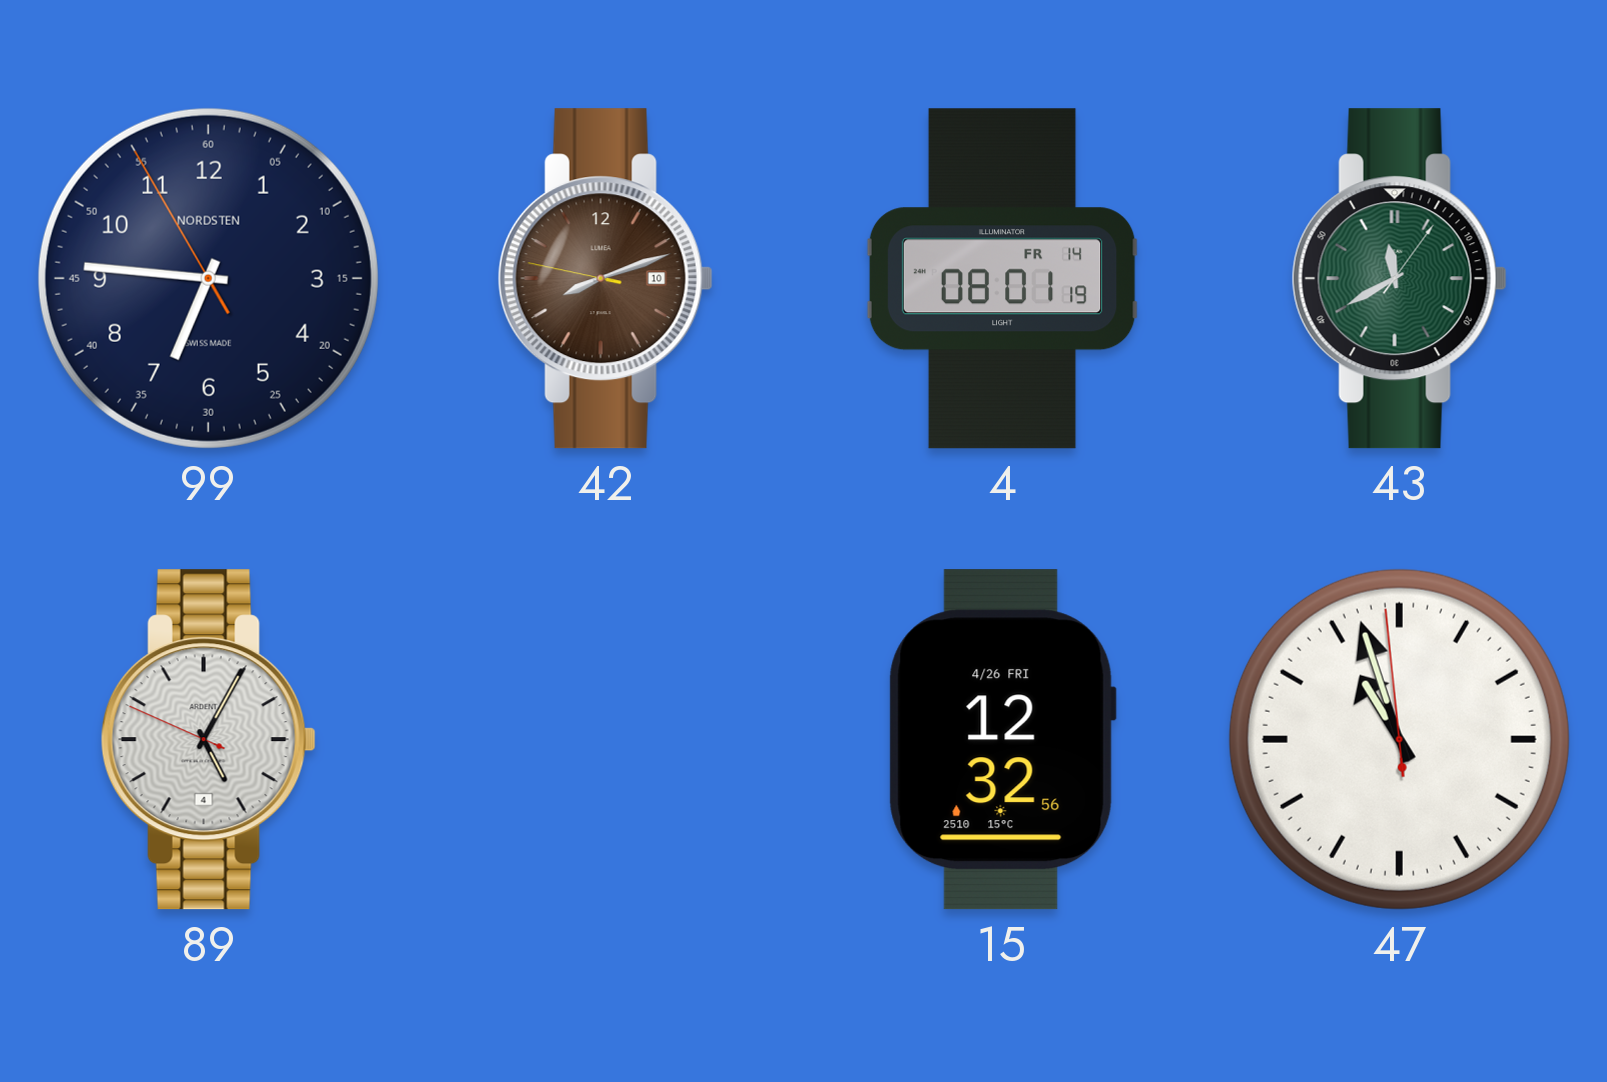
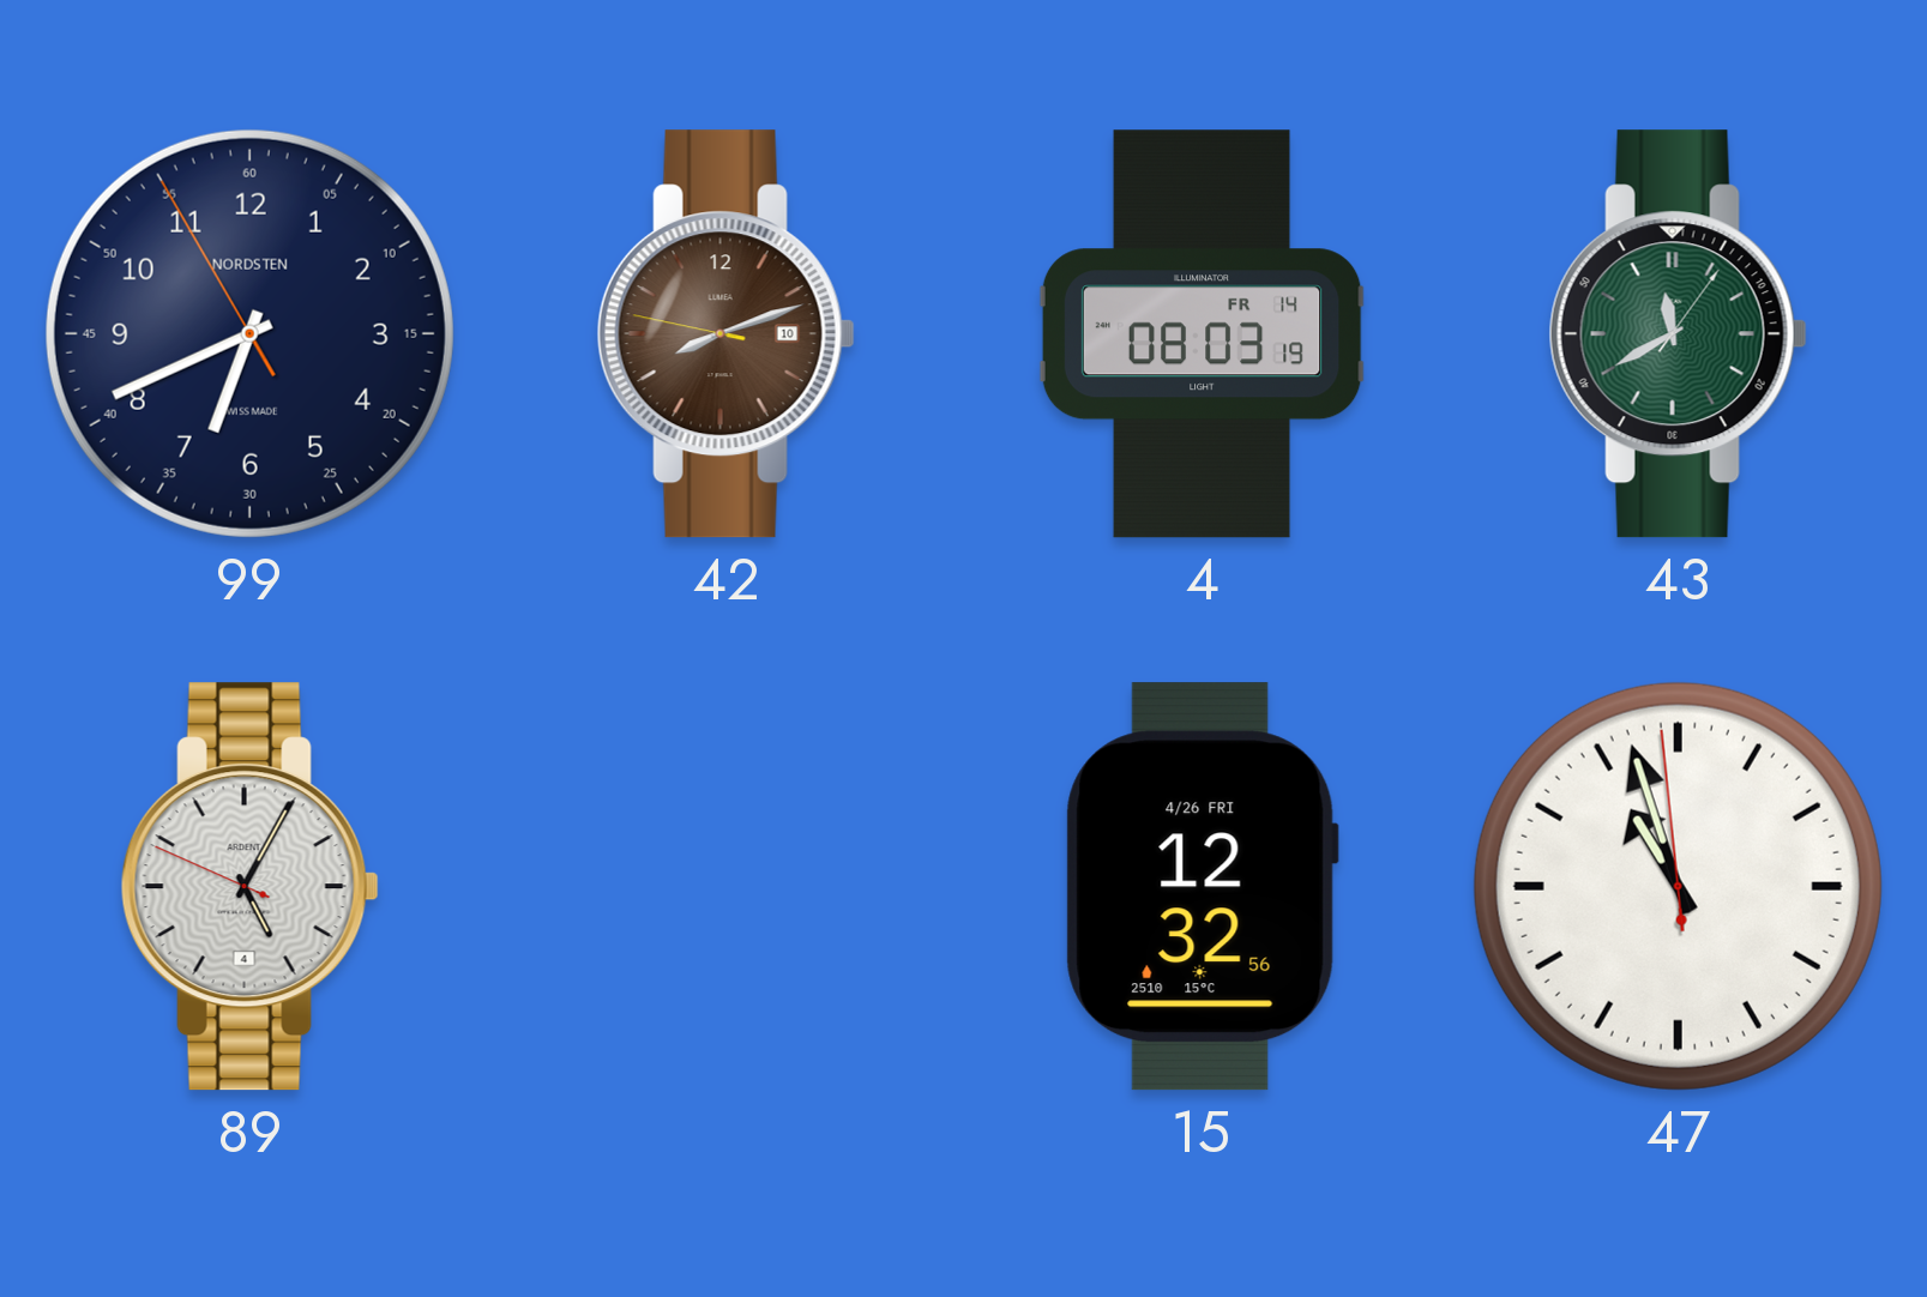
99: 6:45 -> 6:40
4: 08:01 -> 08:03
